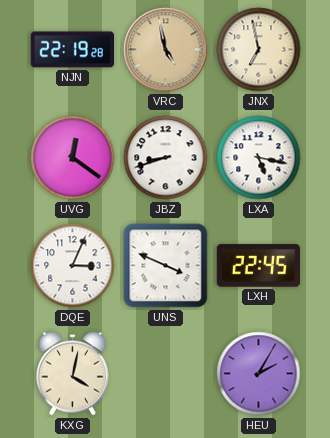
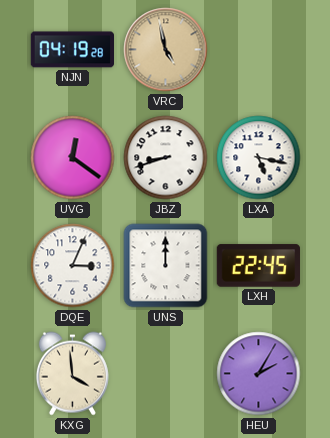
NJN: 22:19 -> 04:19
JNX: 6:58 -> none
UNS: 3:49 -> 12:00
KXG: 4:02 -> 3:59
